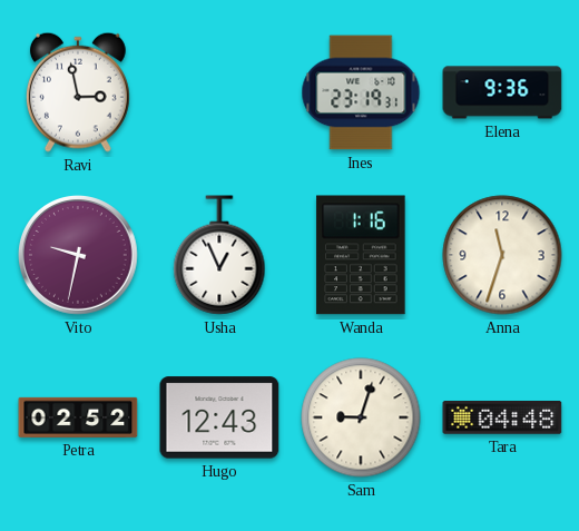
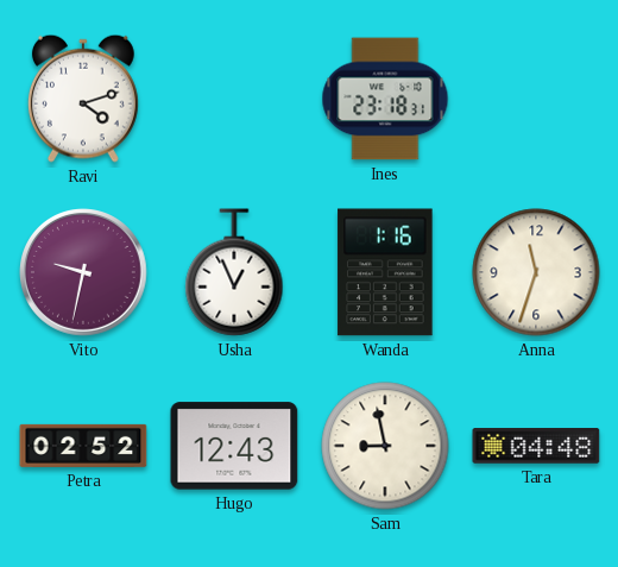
Ravi: 2:58 -> 4:12
Ines: 23:19 -> 23:18
Elena: 9:36 -> none
Sam: 9:03 -> 8:58
